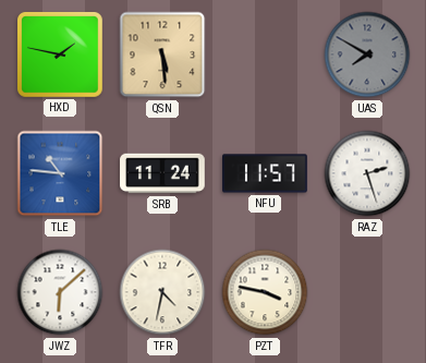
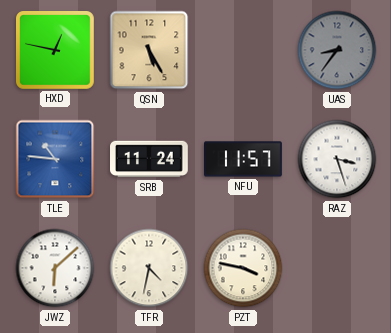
HXD: 1:47 -> 12:47
QSN: 5:29 -> 5:25
UAS: 7:50 -> 8:36
RAZ: 2:27 -> 3:27
